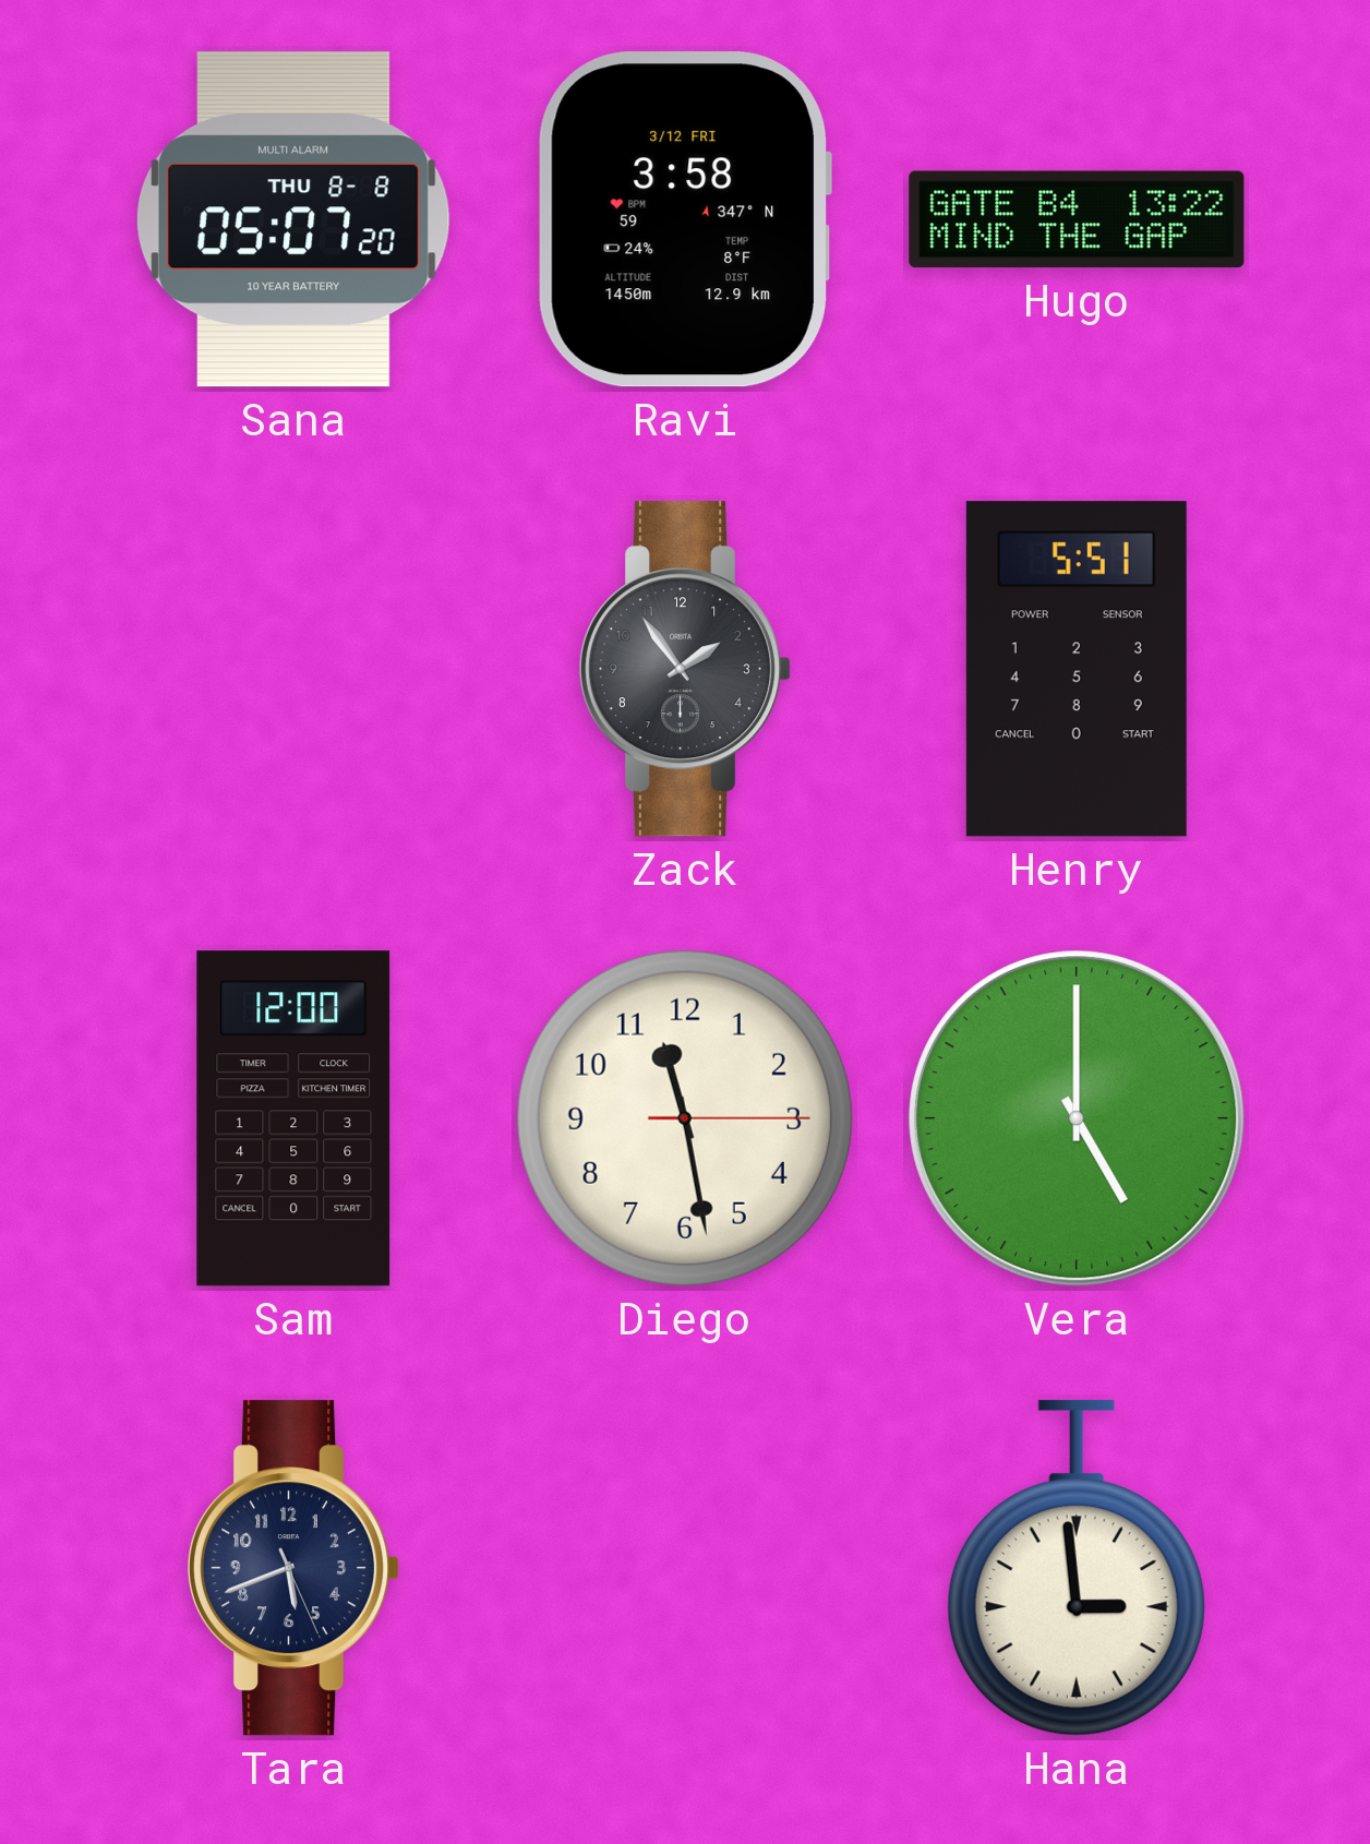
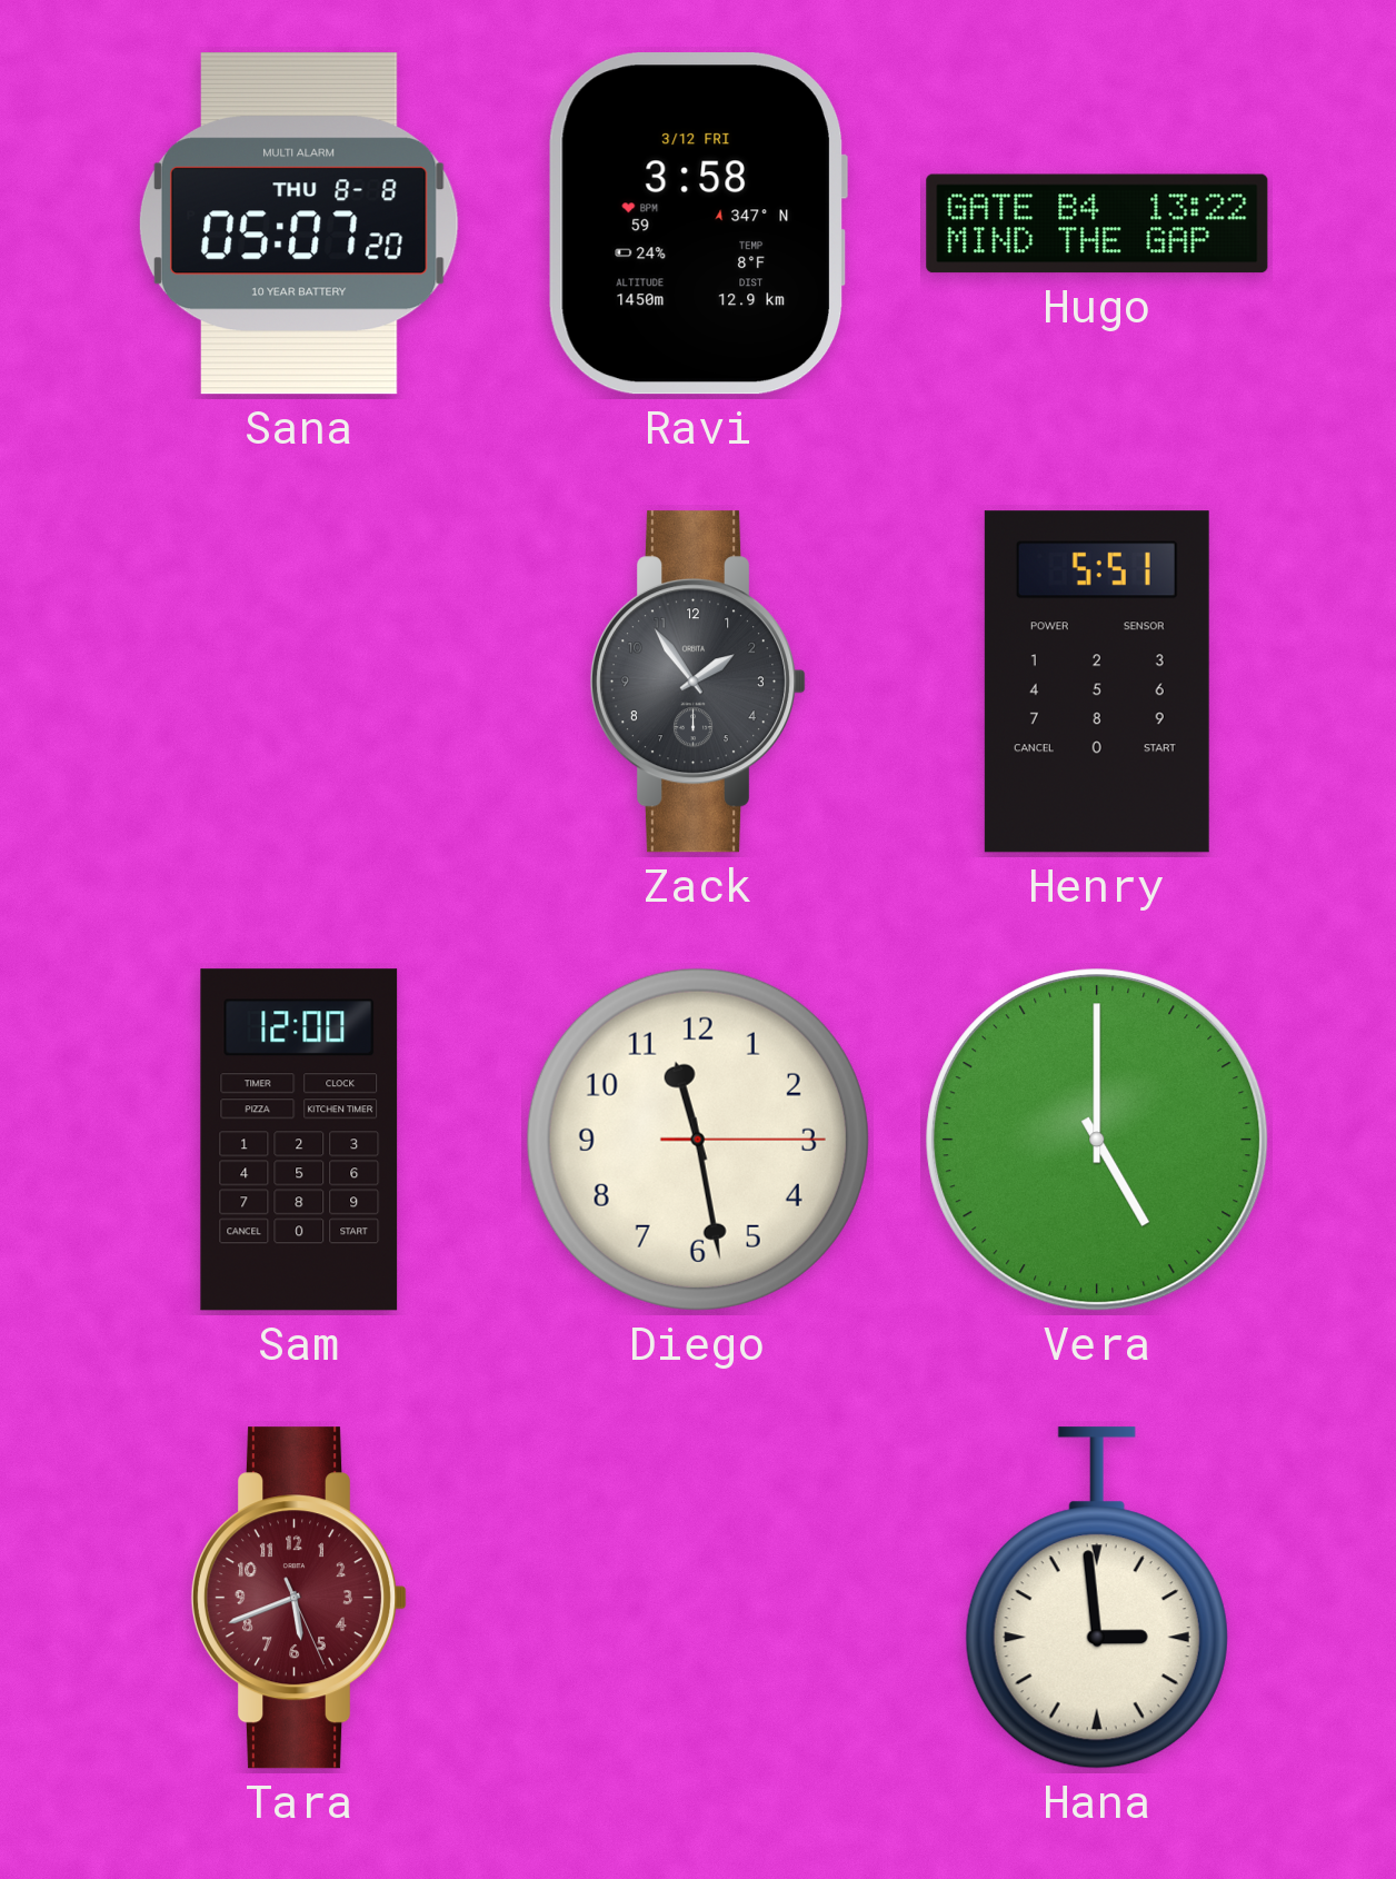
Tara dial: navy -> burgundy
